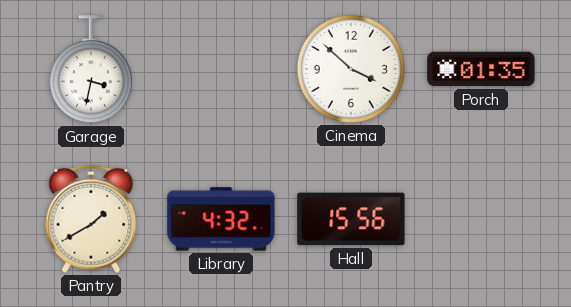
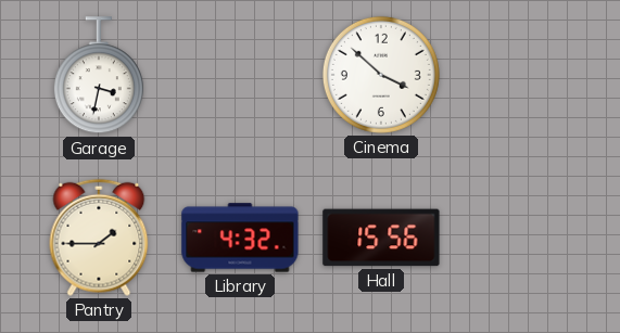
Porch: 01:35 -> none
Pantry: 1:40 -> 1:45
